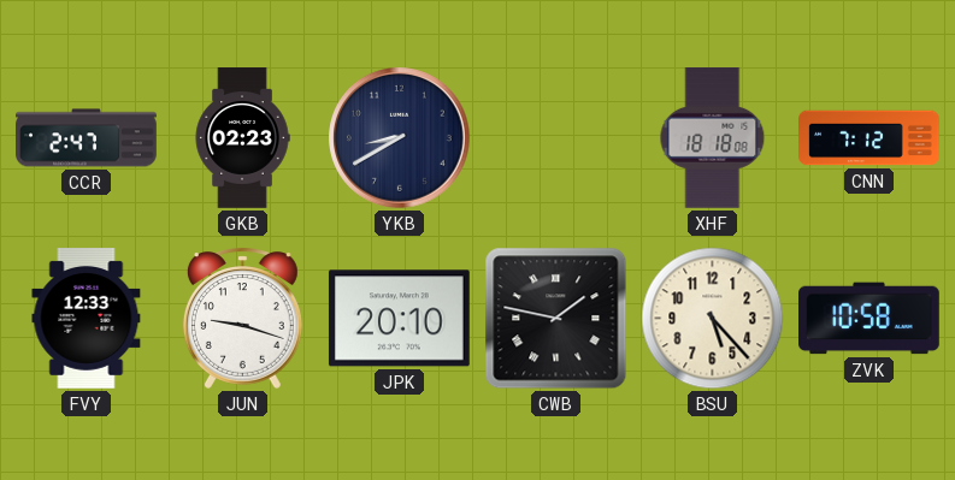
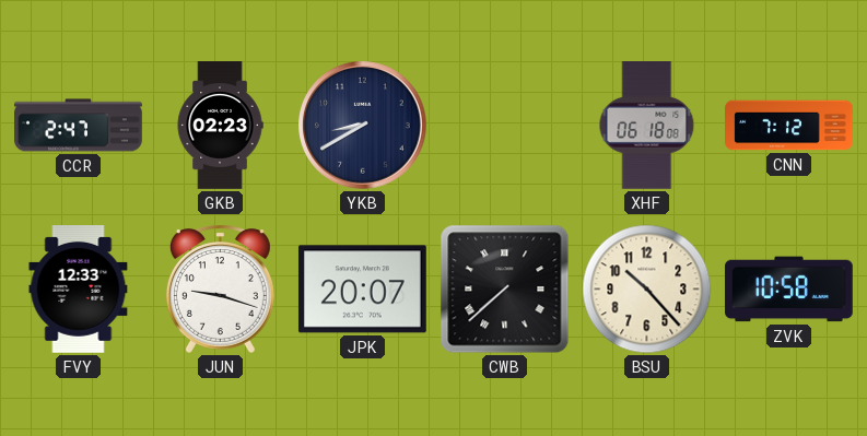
XHF: 18:18 -> 06:18
JPK: 20:10 -> 20:07
CWB: 1:47 -> 7:38
BSU: 5:23 -> 10:23
